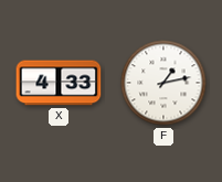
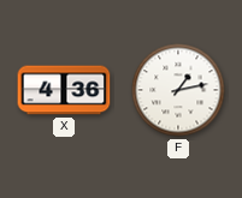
X: 4:33 -> 4:36
